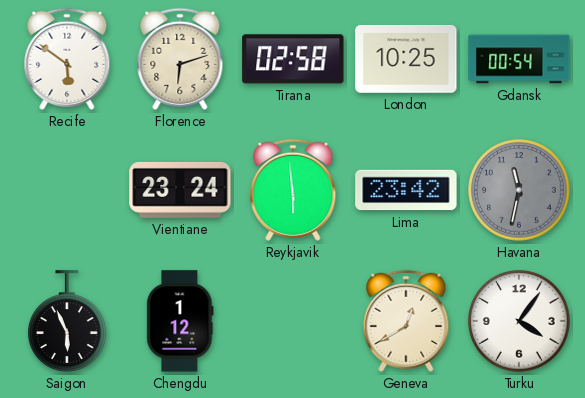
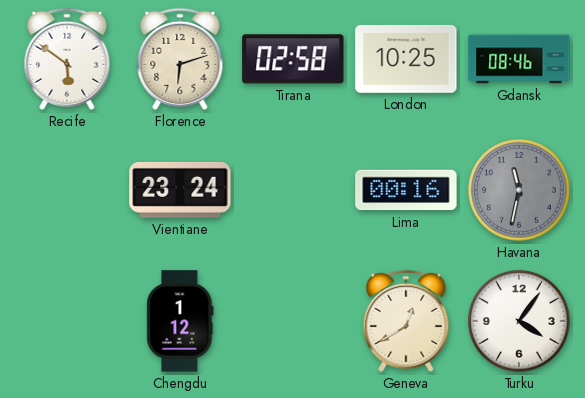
Gdansk: 00:54 -> 08:46
Reykjavik: 5:59 -> none
Lima: 23:42 -> 00:16
Saigon: 5:56 -> none
